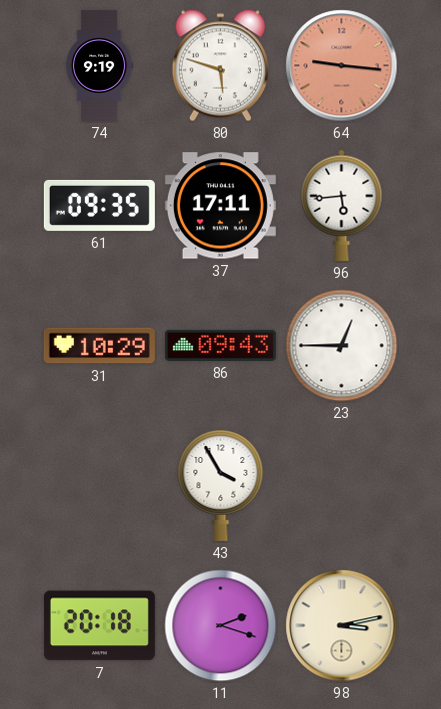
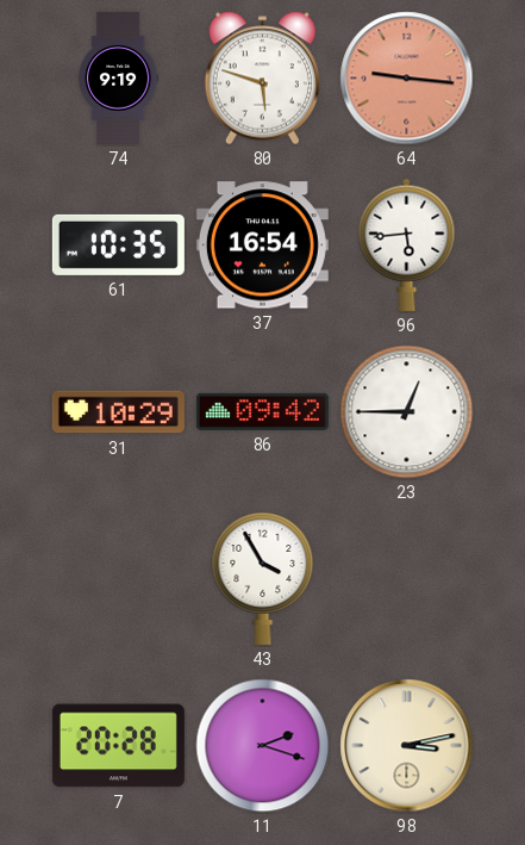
61: 09:35 -> 10:35
37: 17:11 -> 16:54
86: 09:43 -> 09:42
7: 20:18 -> 20:28
